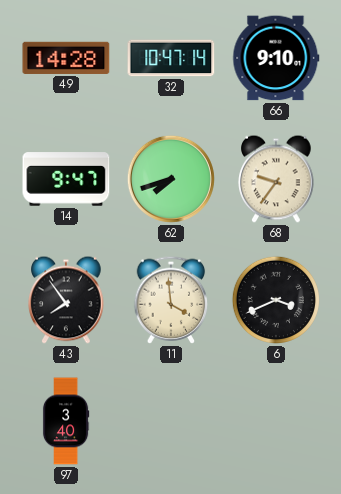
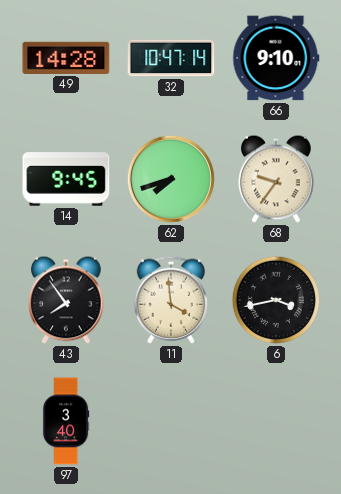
14: 9:47 -> 9:45
6: 3:41 -> 3:43
